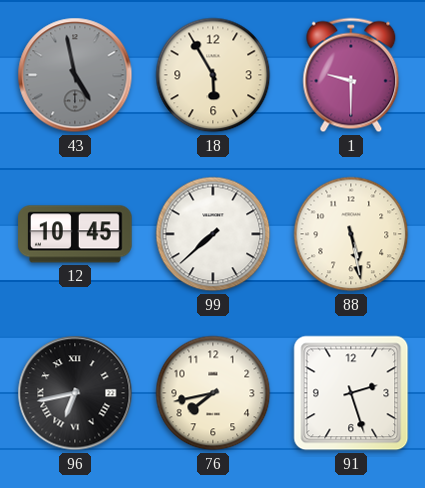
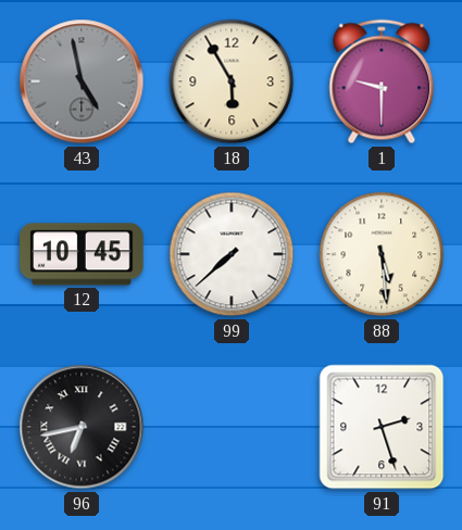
88: 5:28 -> 5:29
76: 7:43 -> none
